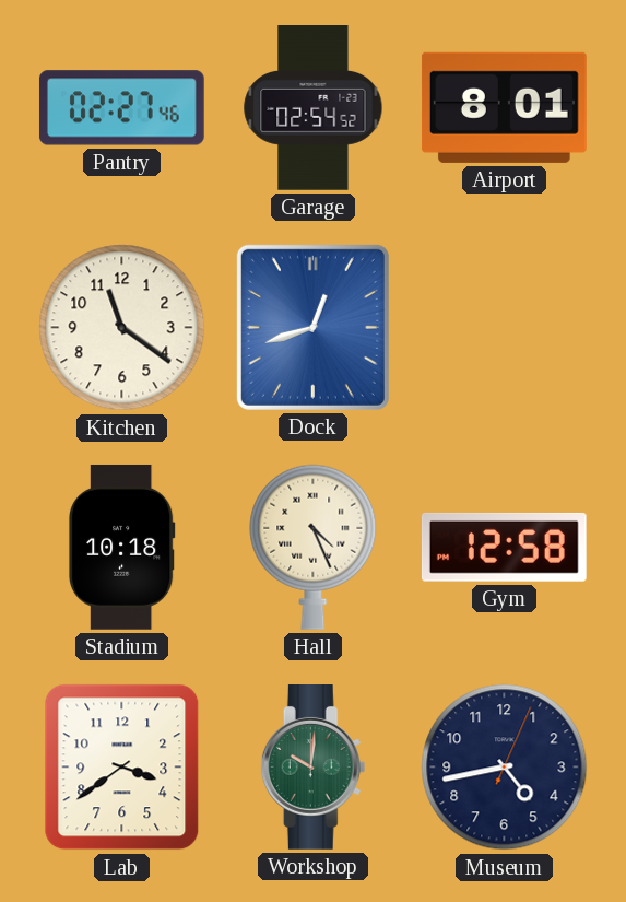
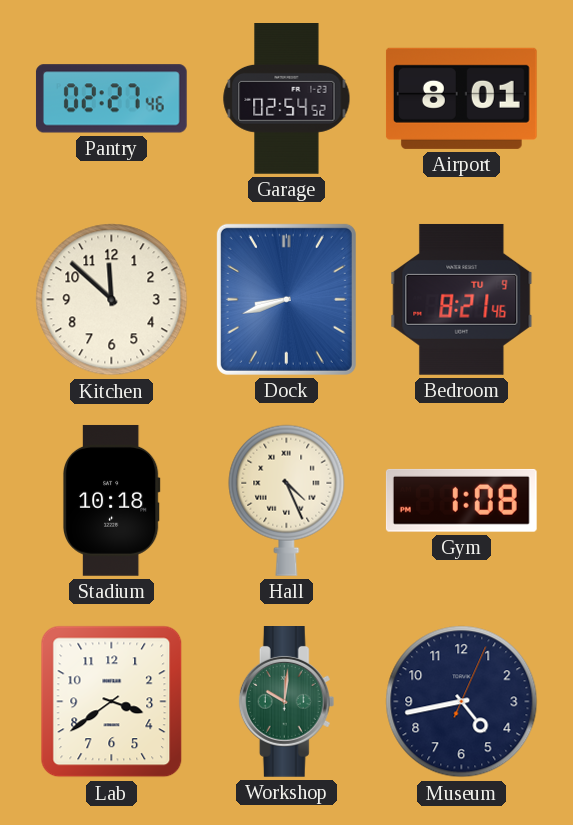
Kitchen: 11:21 -> 11:52
Dock: 12:42 -> 8:42
Bedroom: none -> 8:21
Gym: 12:58 -> 1:08
